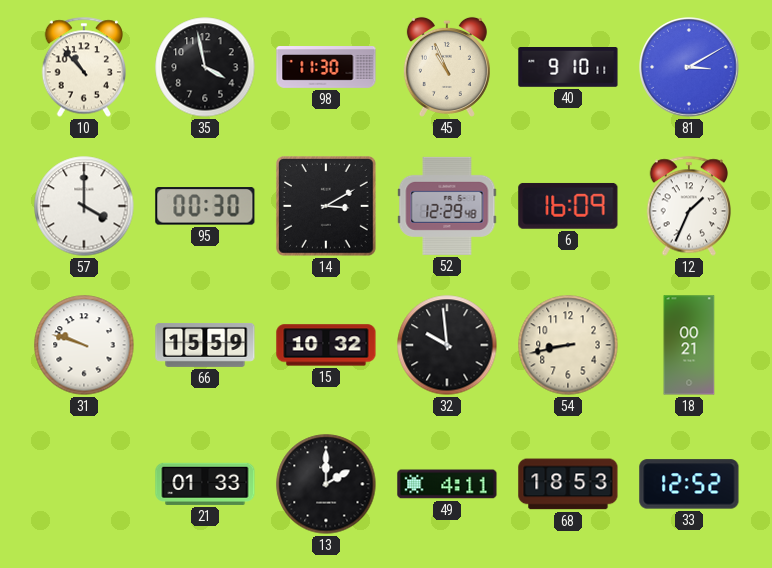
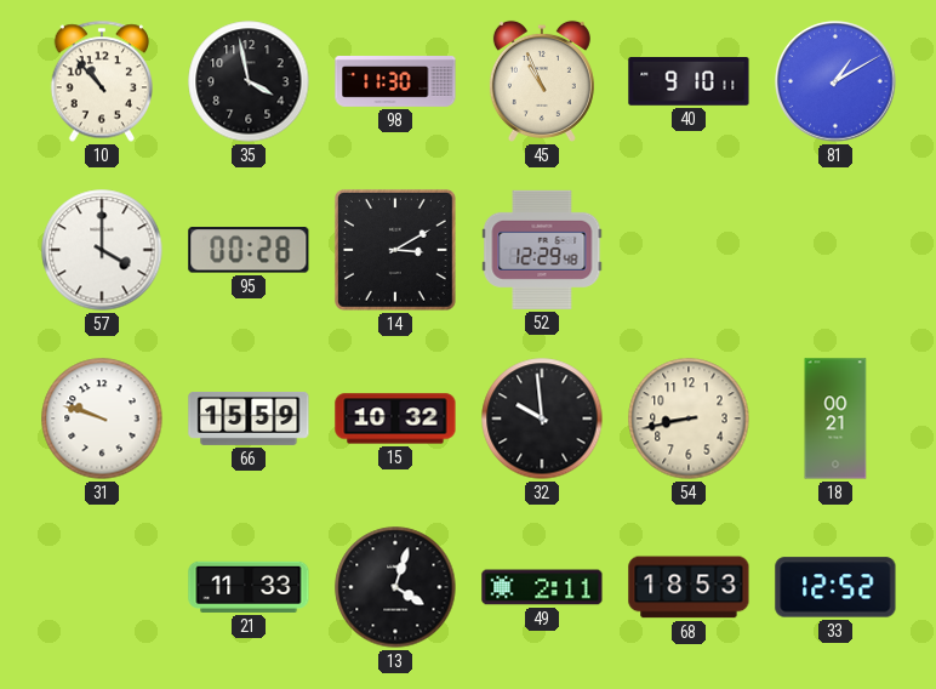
81: 3:10 -> 1:10
95: 00:30 -> 00:28
6: 16:09 -> none
12: 1:34 -> none
21: 01:33 -> 11:33
13: 2:00 -> 4:03
49: 4:11 -> 2:11
